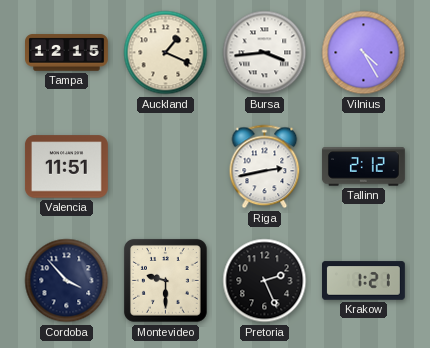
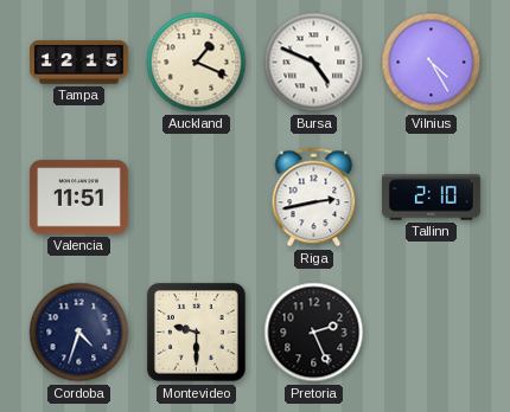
Bursa: 3:44 -> 4:49
Tallinn: 2:12 -> 2:10
Cordoba: 3:53 -> 4:33
Krakow: 1:21 -> none
